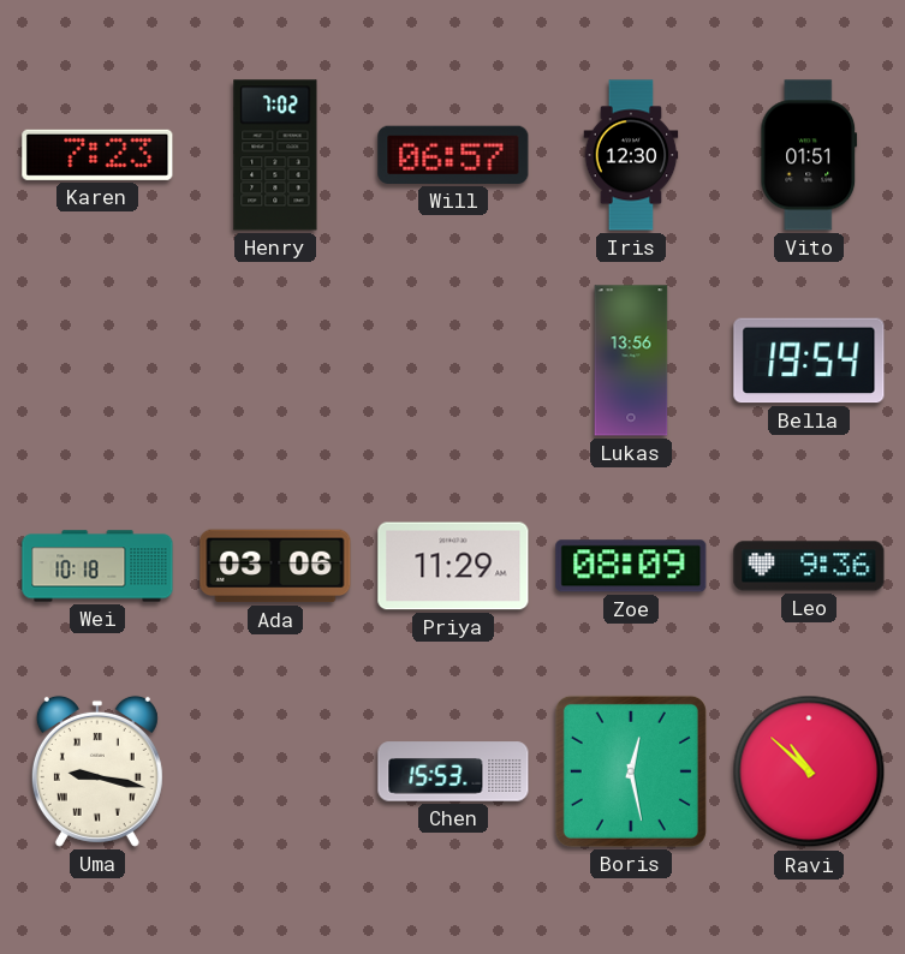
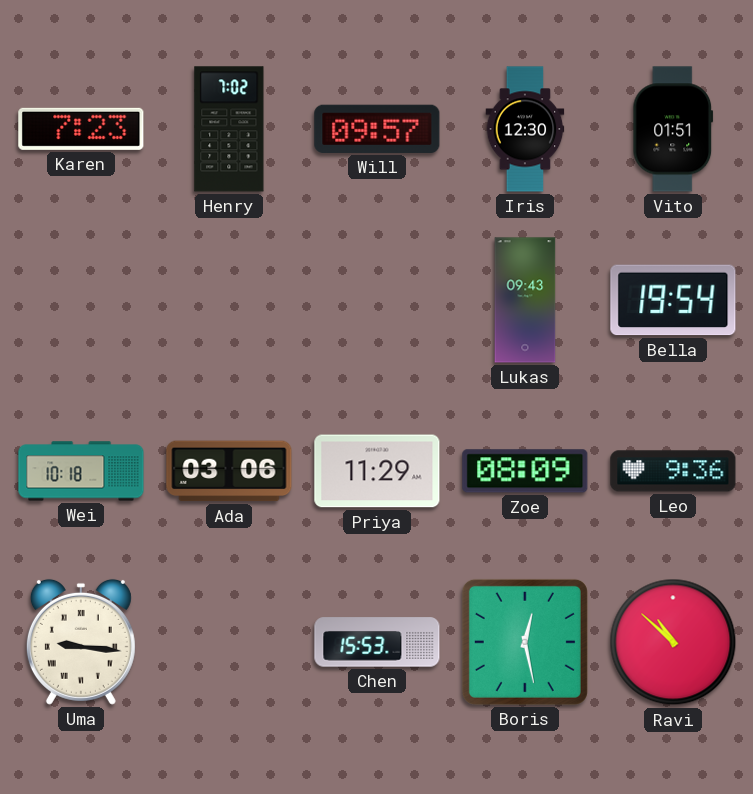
Will: 06:57 -> 09:57
Lukas: 13:56 -> 09:43
Uma: 9:17 -> 9:16
